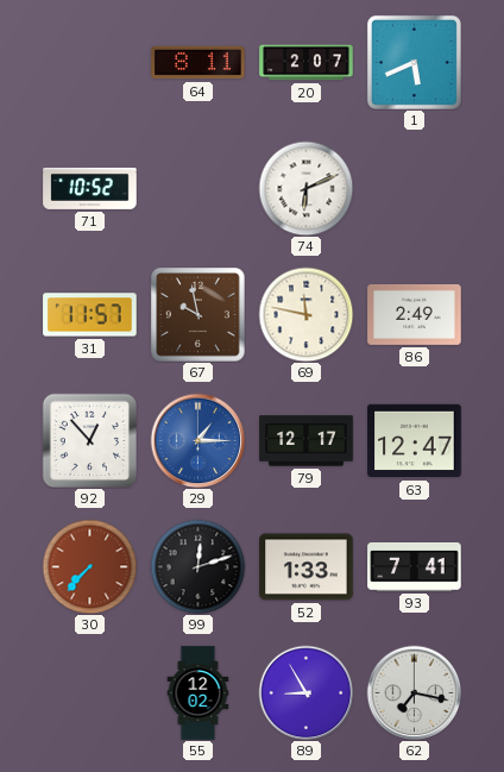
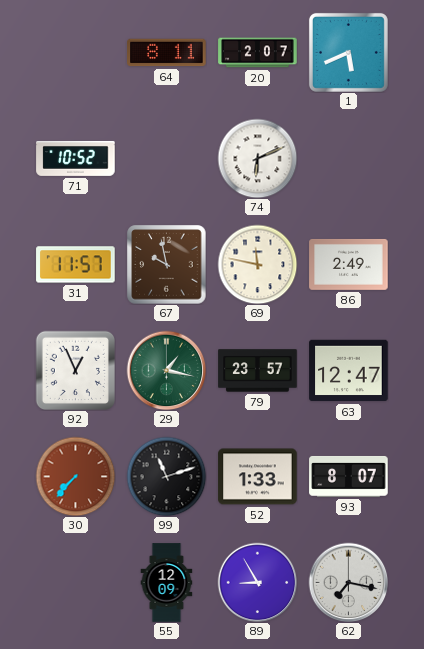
92: 12:53 -> 12:56
29: 1:15 -> 1:17
29 dial: blue -> green
79: 12:17 -> 23:57
99: 12:12 -> 11:12
93: 7:41 -> 8:07
55: 12:02 -> 12:09
